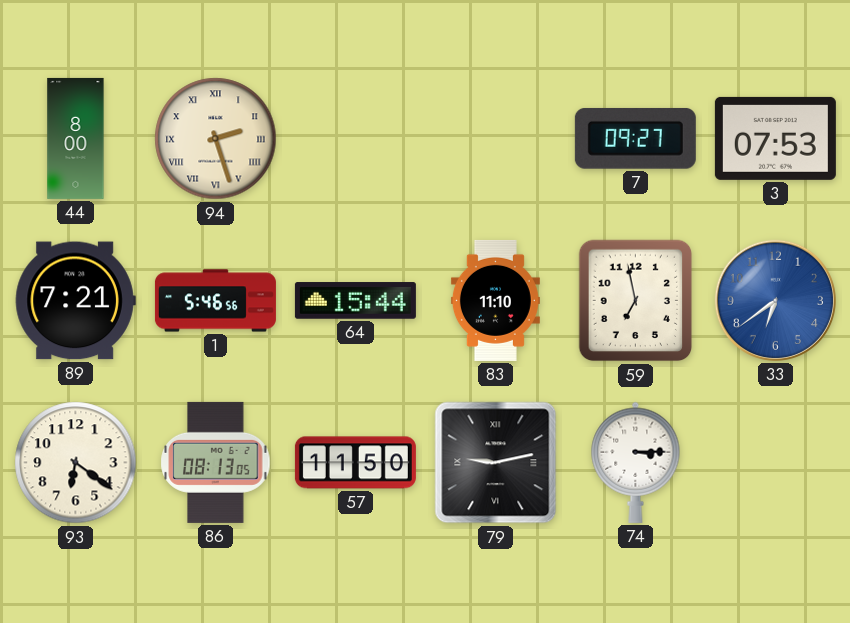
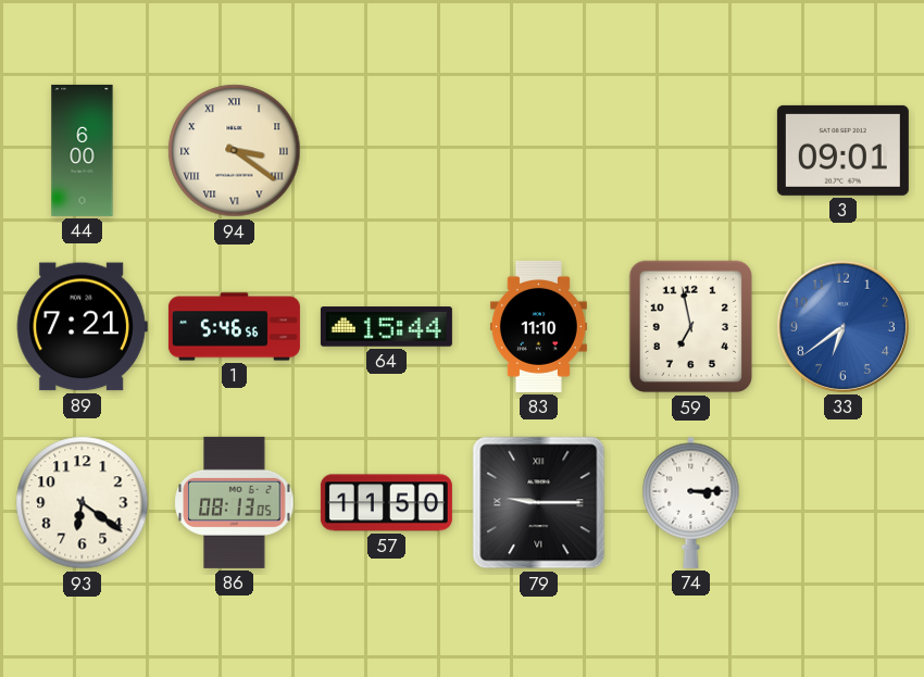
44: 8:00 -> 6:00
94: 2:27 -> 3:21
7: 09:27 -> none
3: 07:53 -> 09:01
79: 9:13 -> 9:15
